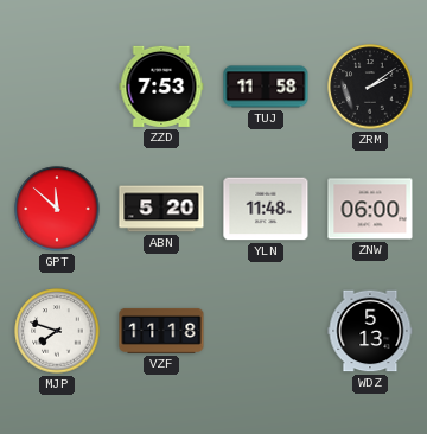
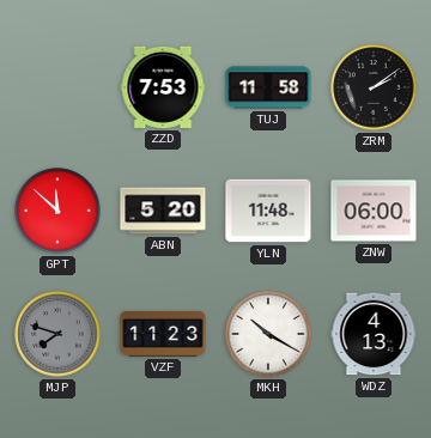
MJP dial: white -> grey
VZF: 11:18 -> 11:23
MKH: none -> 10:20
WDZ: 5:13 -> 4:13
